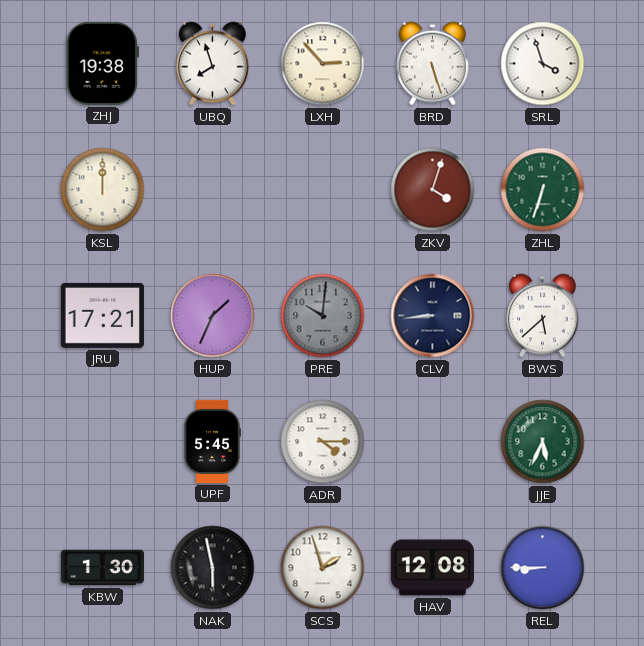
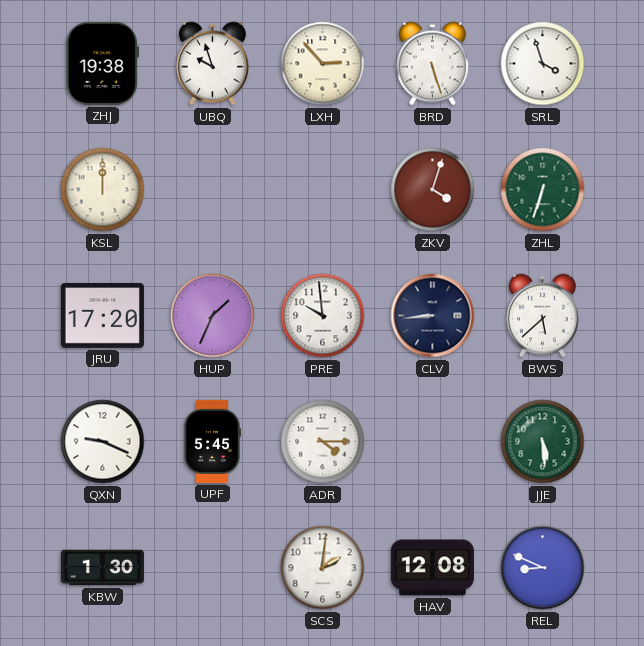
UBQ: 7:57 -> 9:57
JRU: 17:21 -> 17:20
PRE: 10:01 -> 9:59
PRE dial: grey -> white
QXN: none -> 9:19
JJE: 5:34 -> 5:29
NAK: 5:58 -> none
SCS: 1:57 -> 2:01
REL: 8:45 -> 8:49
